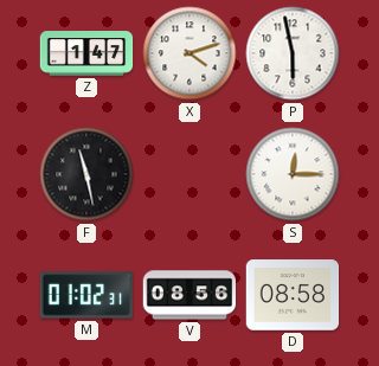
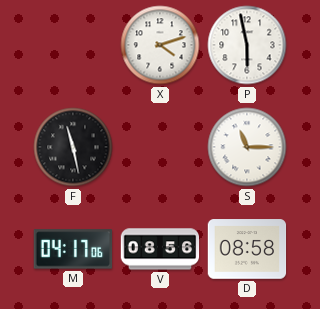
Z: 1:47 -> none
S: 12:15 -> 11:15
M: 01:02 -> 04:17
